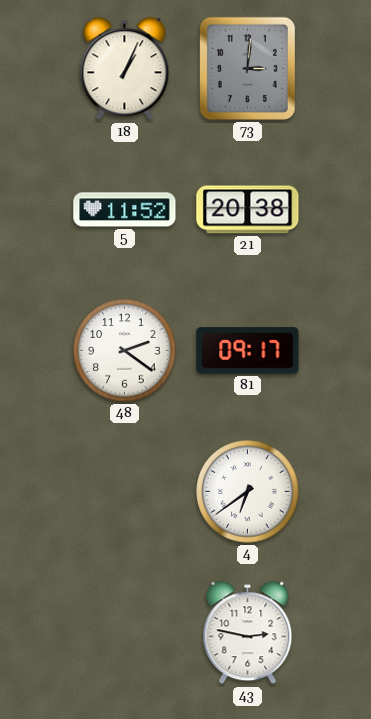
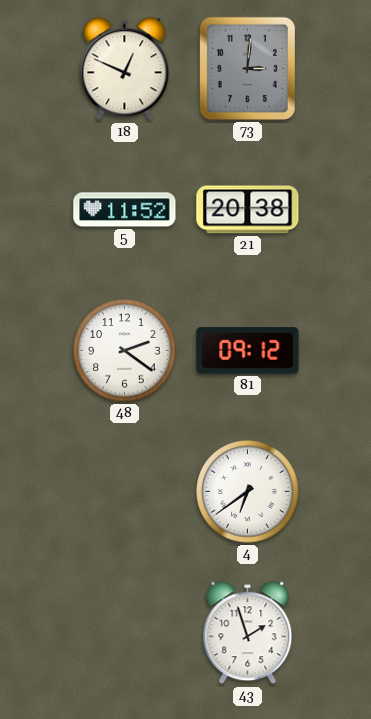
18: 1:04 -> 12:49
81: 09:17 -> 09:12
43: 2:47 -> 1:57
